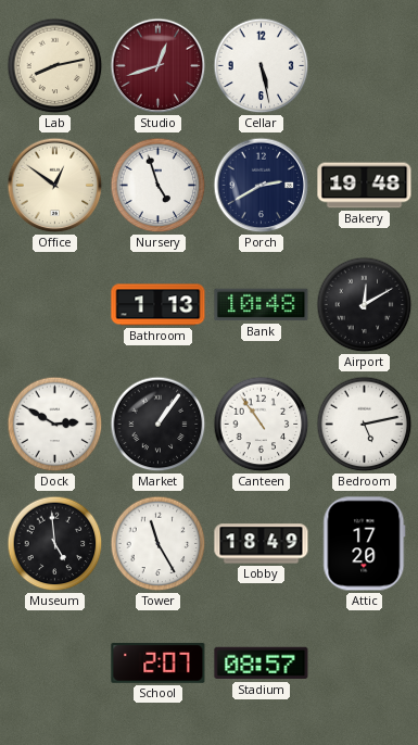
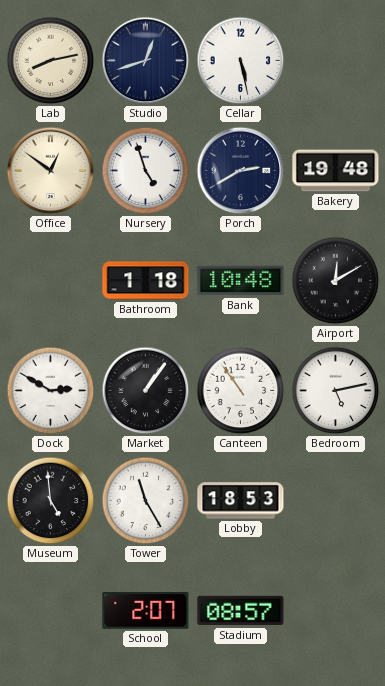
Studio dial: burgundy -> navy
Bathroom: 1:13 -> 1:18
Lobby: 18:49 -> 18:53
Attic: 17:20 -> none
